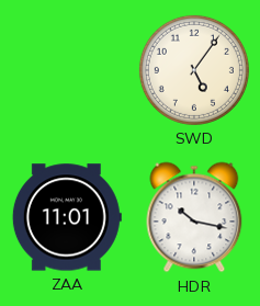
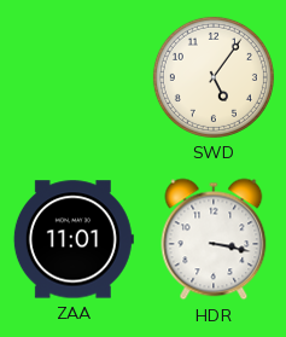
HDR: 10:17 -> 3:17
